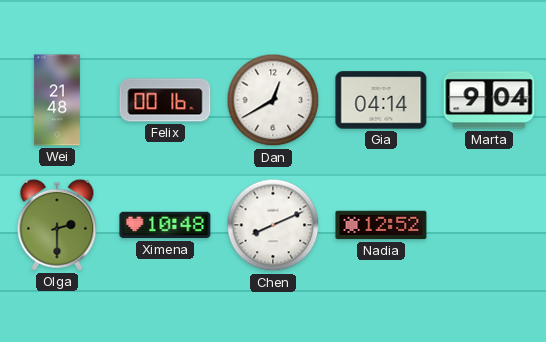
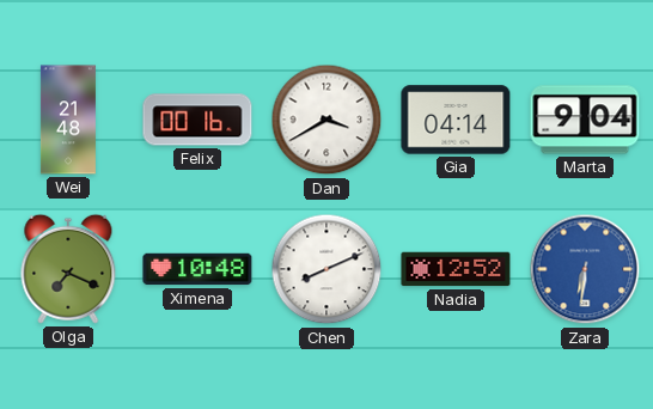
Dan: 12:40 -> 3:40
Olga: 2:30 -> 7:19
Zara: none -> 6:31
